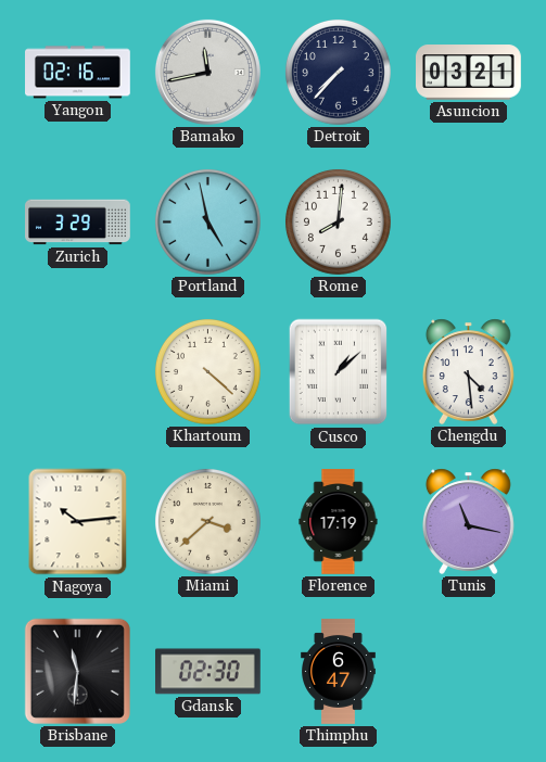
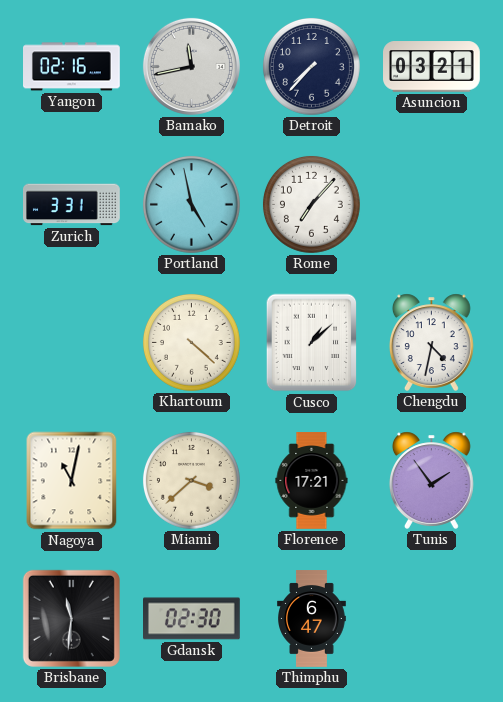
Zurich: 3:29 -> 3:31
Rome: 8:01 -> 7:07
Chengdu: 4:29 -> 4:32
Nagoya: 10:14 -> 11:02
Florence: 17:19 -> 17:21
Tunis: 11:17 -> 1:54
